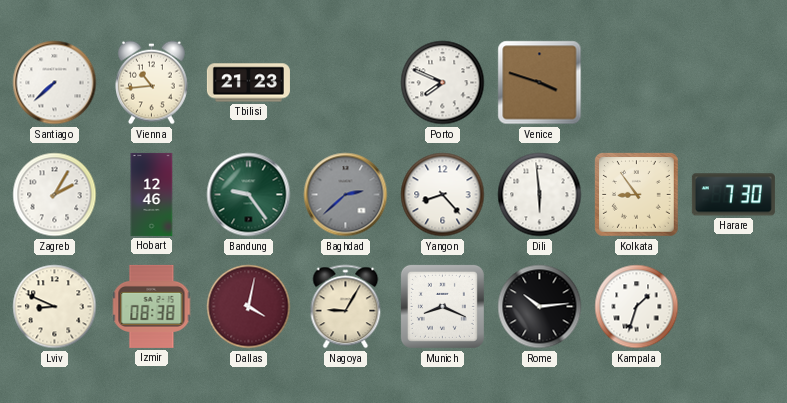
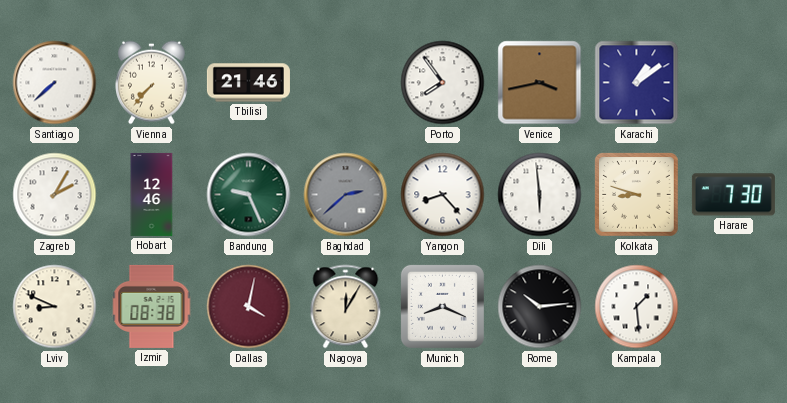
Vienna: 10:44 -> 7:37
Tbilisi: 21:23 -> 21:46
Porto: 7:49 -> 7:54
Venice: 3:48 -> 3:43
Karachi: none -> 1:09
Bandung: 9:24 -> 9:26
Kolkata: 8:54 -> 8:48
Nagoya: 9:05 -> 12:05
Kampala: 1:33 -> 1:29
